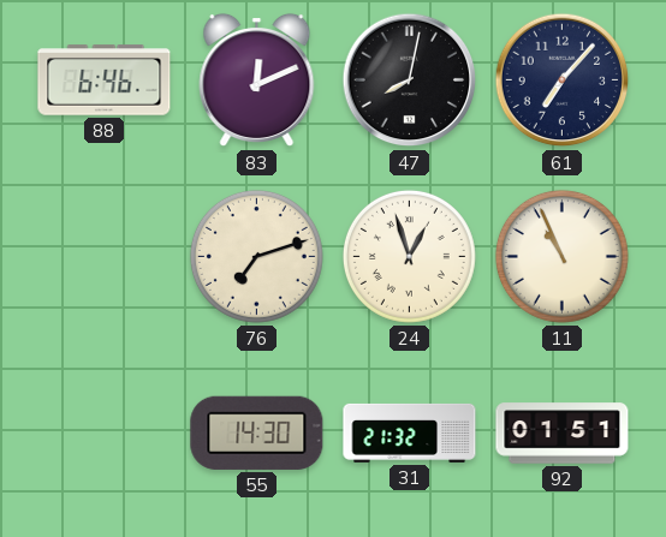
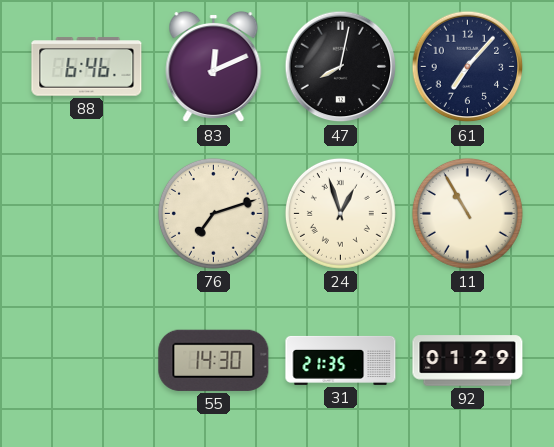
11: 10:56 -> 10:55
31: 21:32 -> 21:35
92: 01:51 -> 01:29
